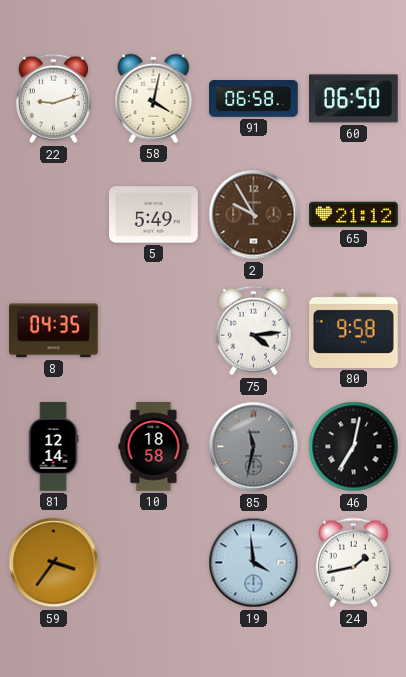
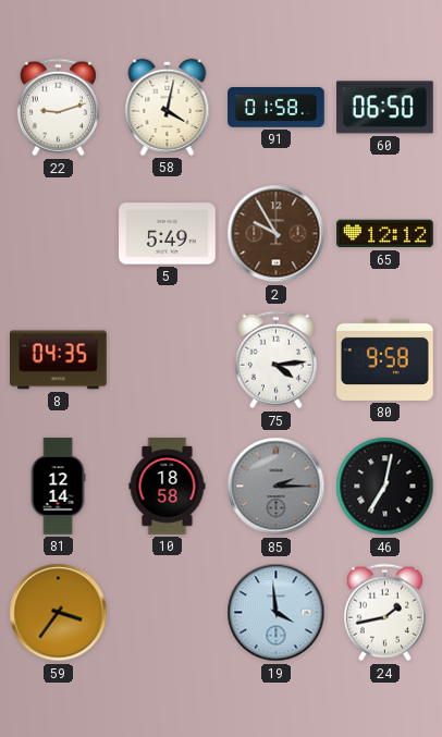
91: 06:58 -> 01:58
65: 21:12 -> 12:12
85: 11:32 -> 2:15
